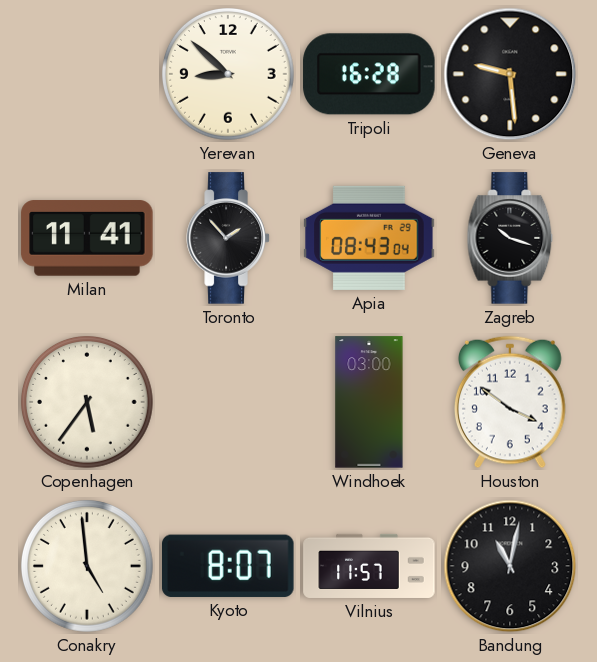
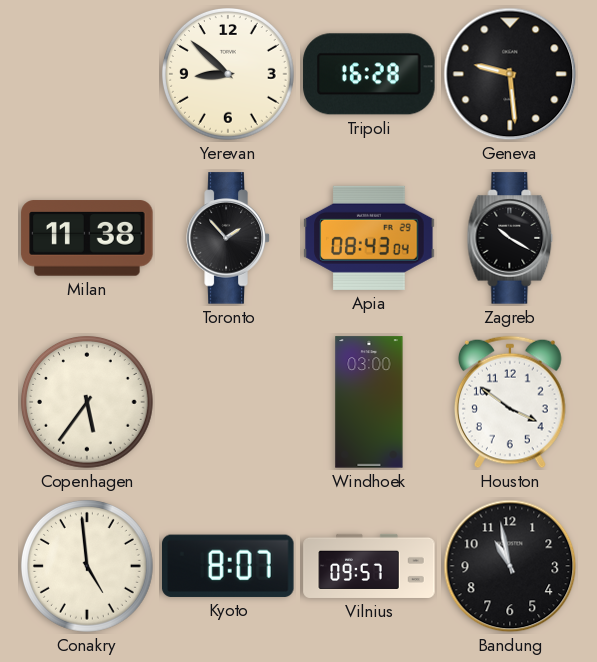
Milan: 11:41 -> 11:38
Zagreb: 10:18 -> 10:20
Vilnius: 11:57 -> 09:57
Bandung: 11:02 -> 10:58
